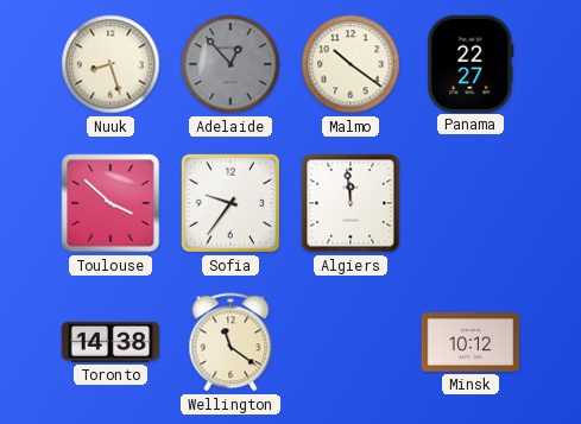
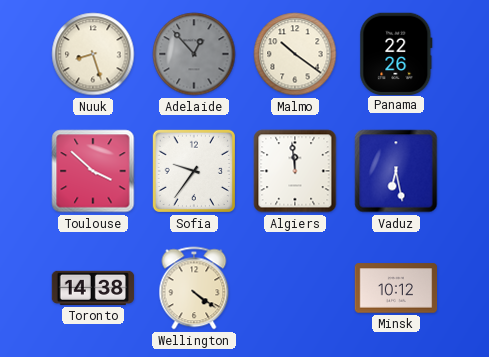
Panama: 22:27 -> 22:26
Vaduz: none -> 6:28
Wellington: 11:21 -> 4:21
